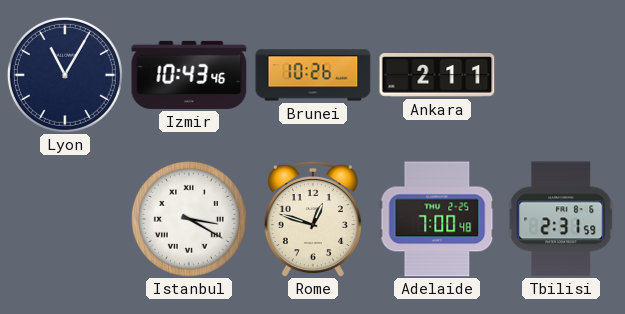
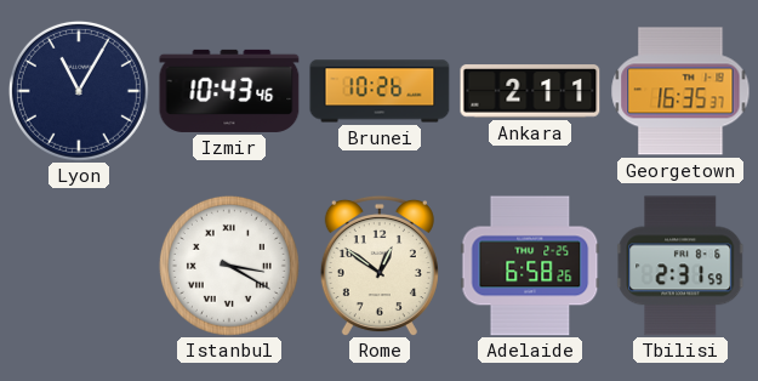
Georgetown: none -> 16:35
Rome: 12:48 -> 12:51
Adelaide: 7:00 -> 6:58
